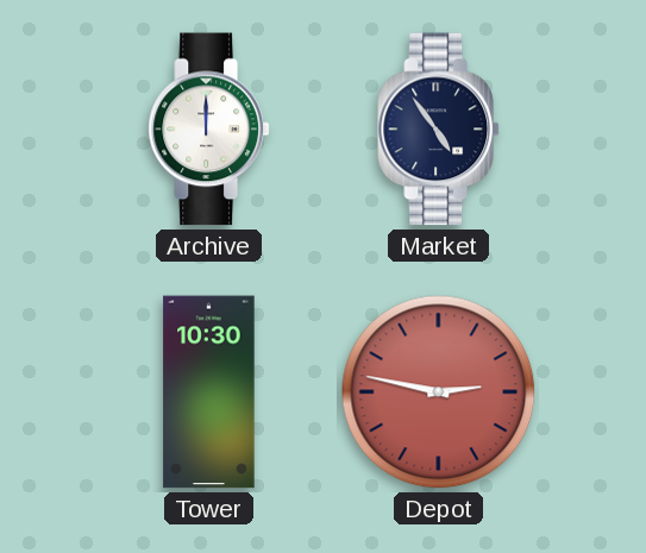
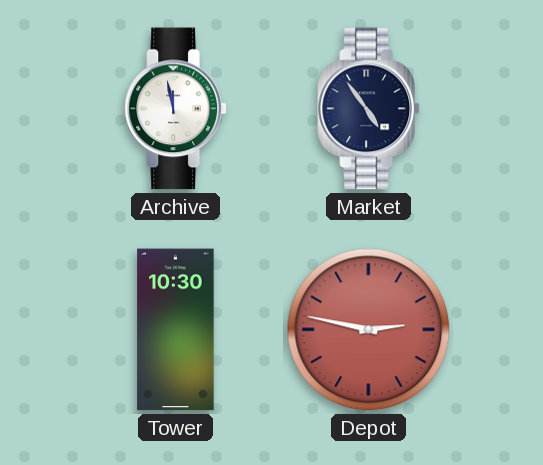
Archive: 12:00 -> 11:58
